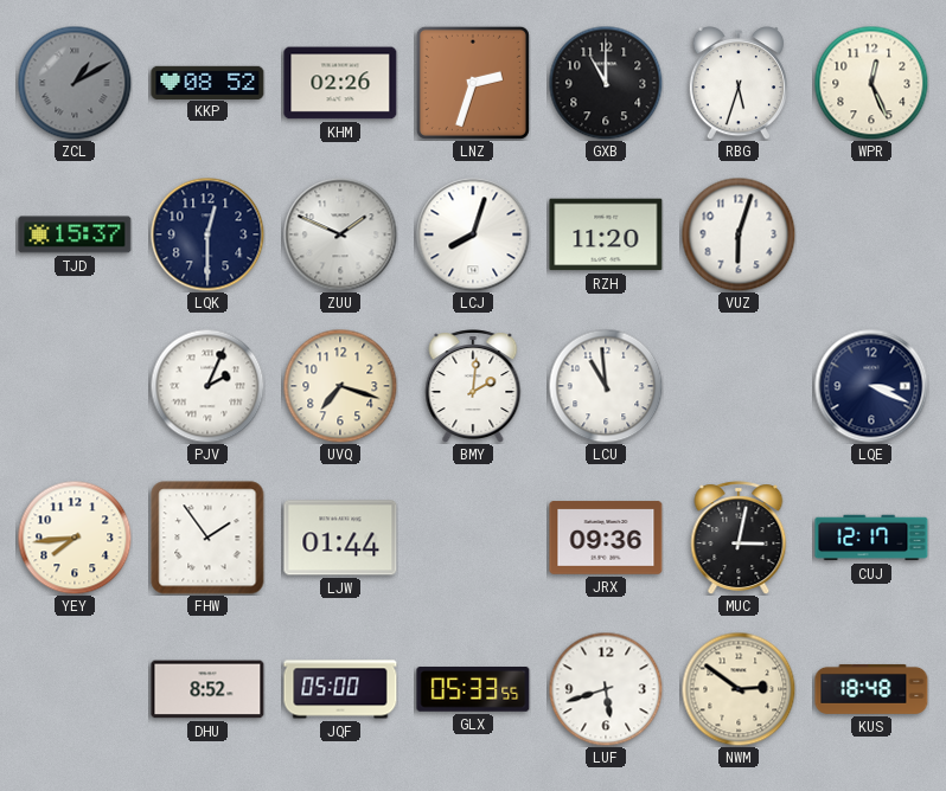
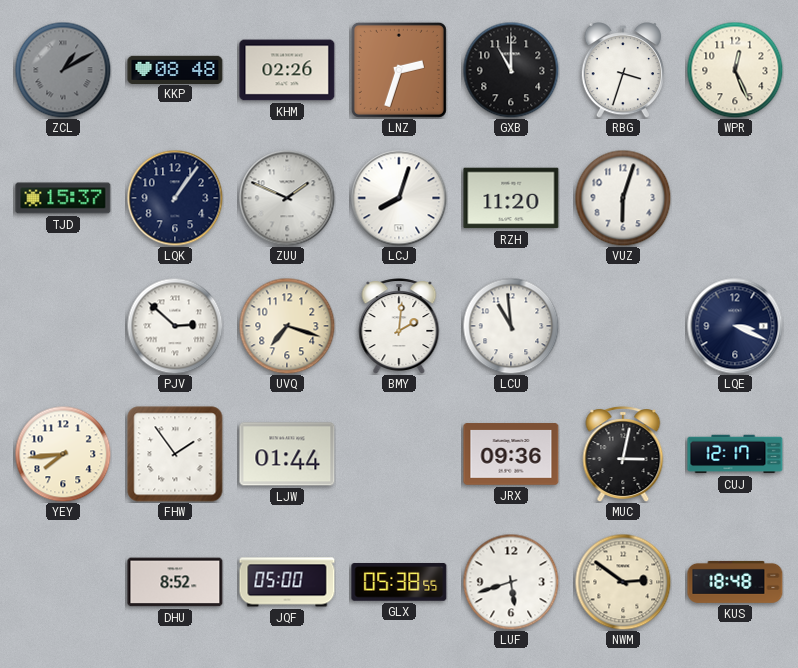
KKP: 08:52 -> 08:48
RBG: 5:33 -> 3:33
LQK: 12:30 -> 1:06
PJV: 2:04 -> 2:52
GLX: 05:33 -> 05:38
